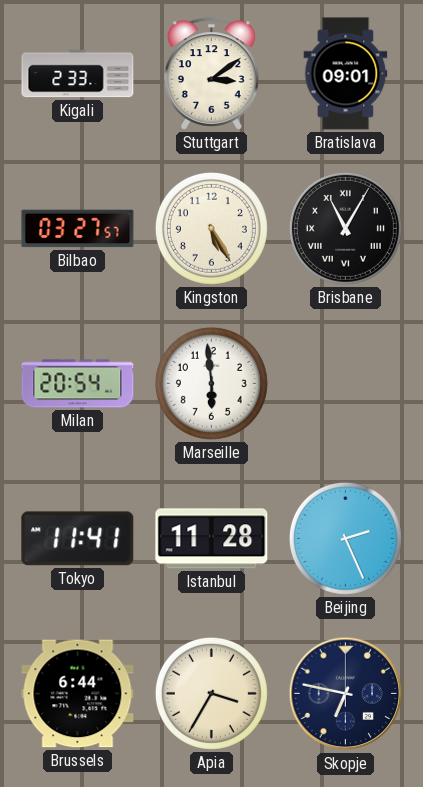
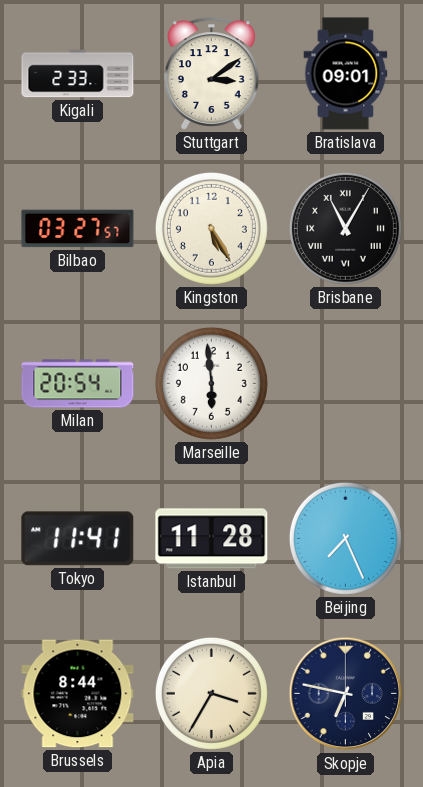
Beijing: 2:26 -> 7:26
Brussels: 6:44 -> 8:44
